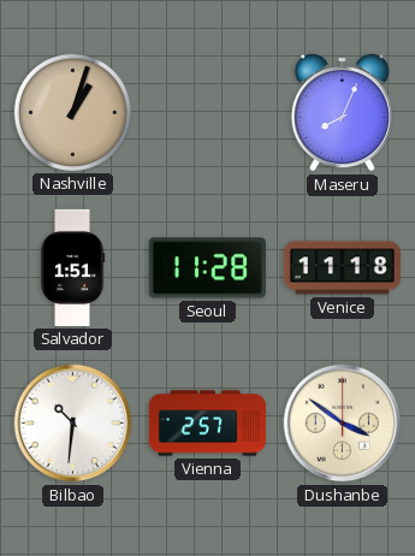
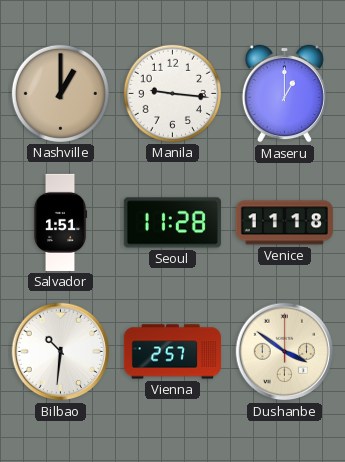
Nashville: 1:03 -> 1:00
Manila: none -> 9:16
Maseru: 8:04 -> 1:00
